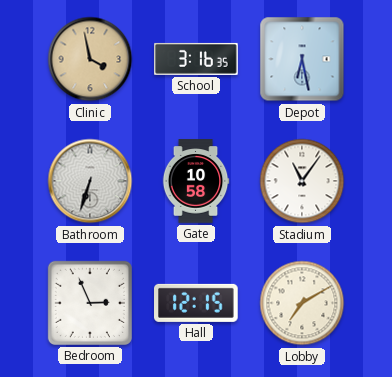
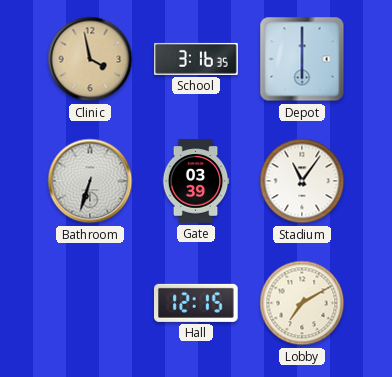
Depot: 6:28 -> 6:00
Gate: 10:58 -> 03:39
Bedroom: 2:56 -> none
